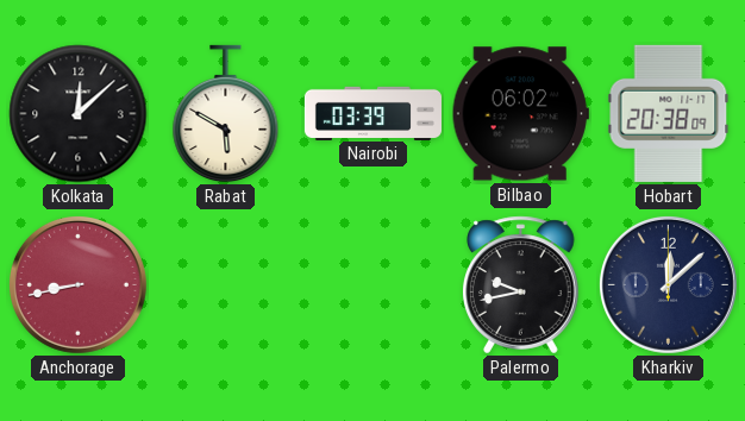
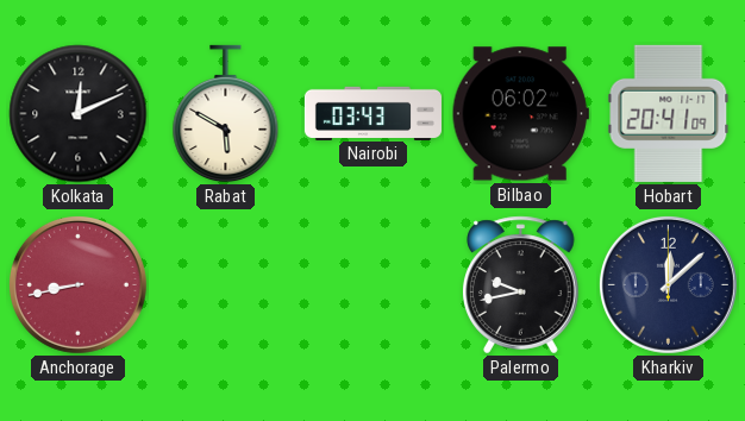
Kolkata: 12:08 -> 12:11
Nairobi: 03:39 -> 03:43
Hobart: 20:38 -> 20:41
